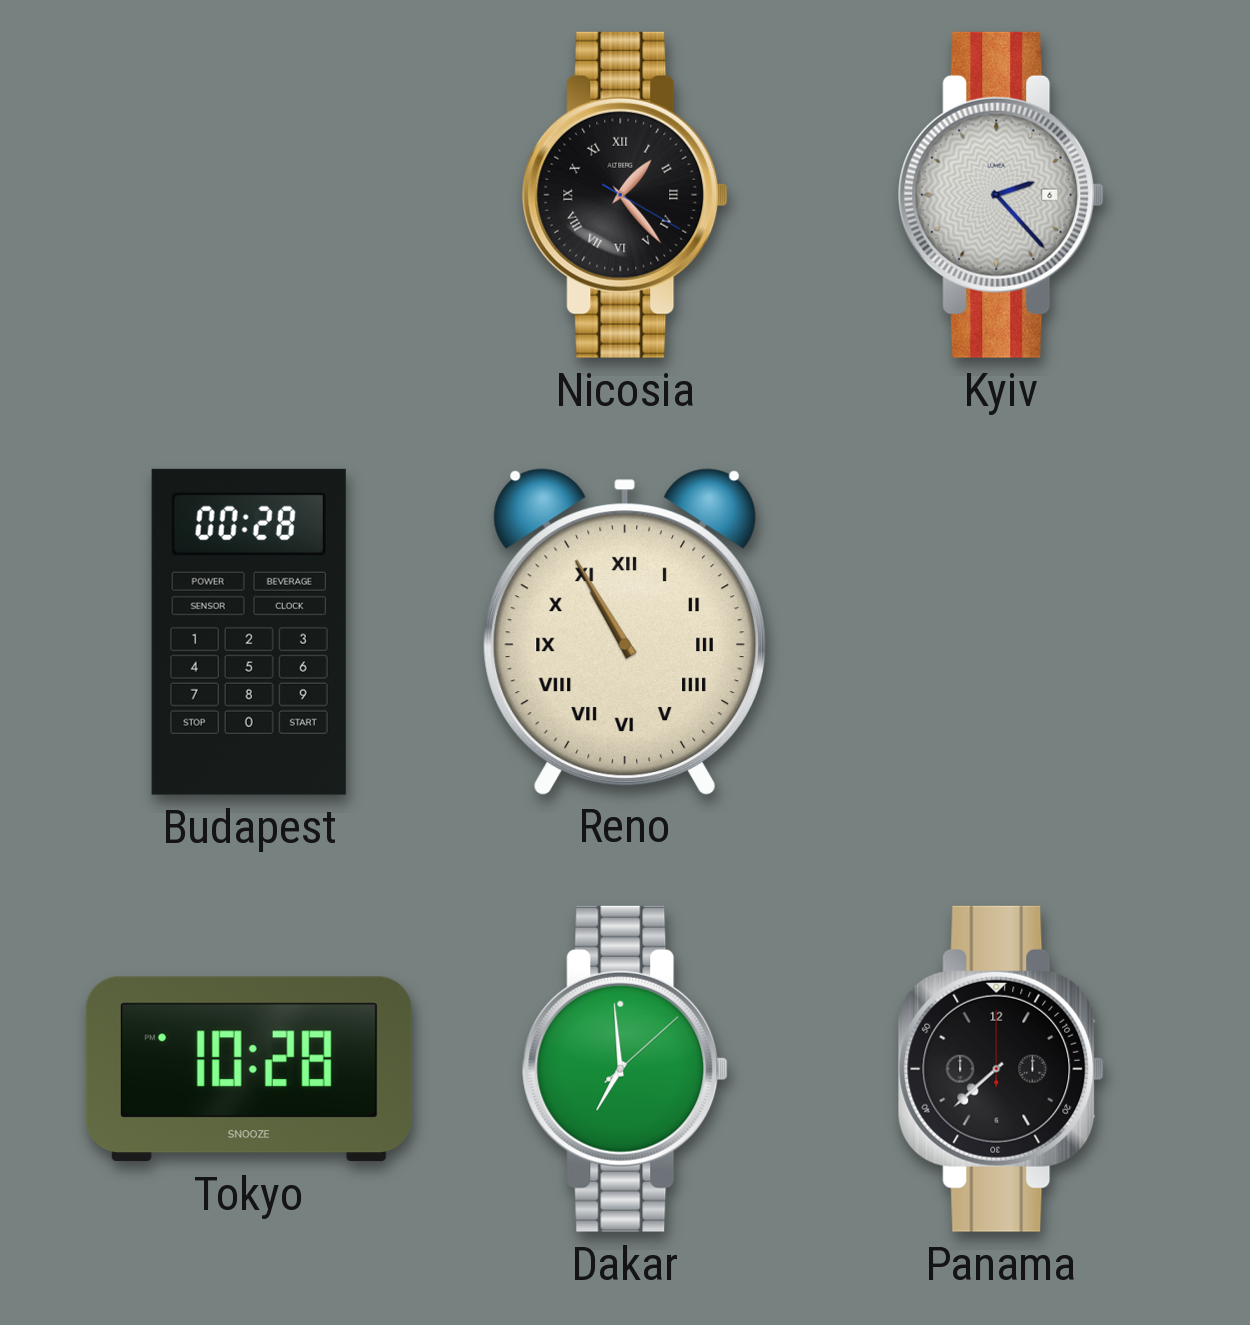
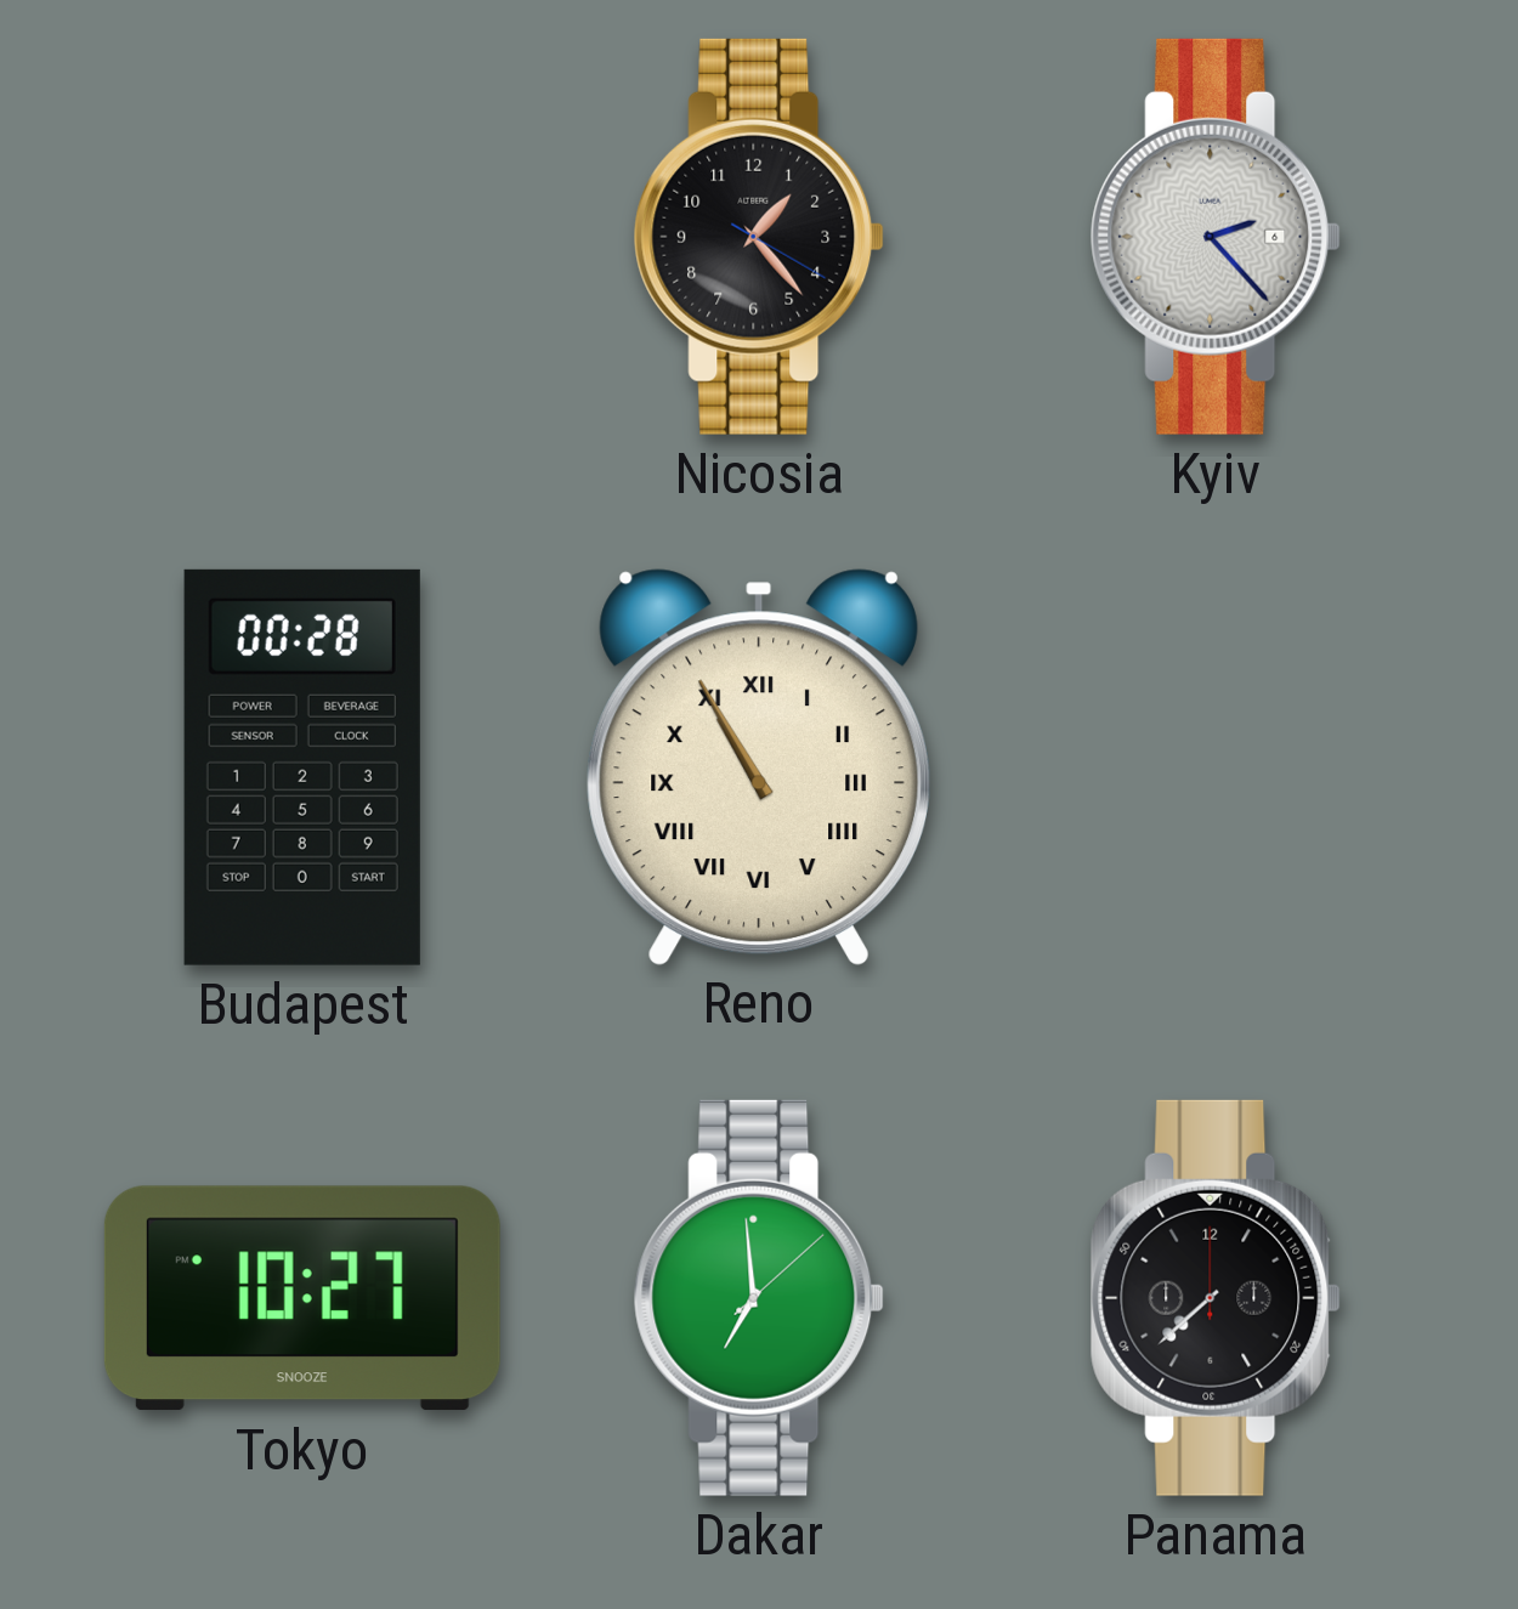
Nicosia numerals: Roman -> Arabic
Tokyo: 10:28 -> 10:27
